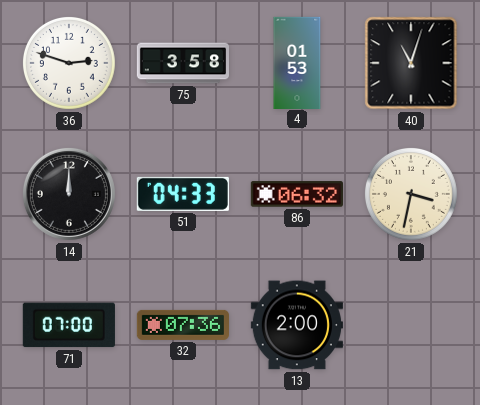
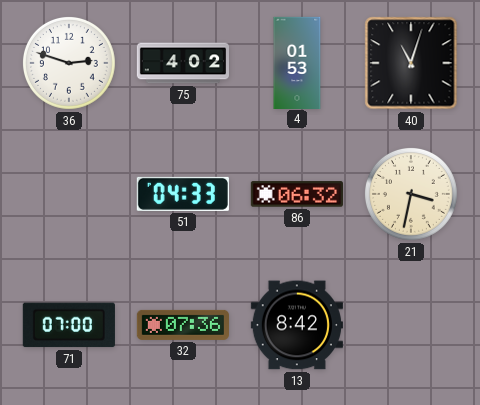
75: 3:58 -> 4:02
14: 12:00 -> none
13: 2:00 -> 8:42
